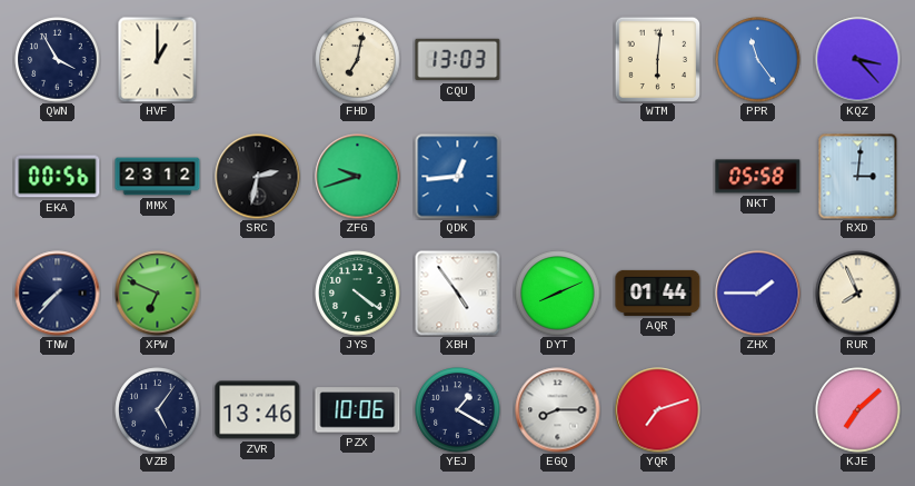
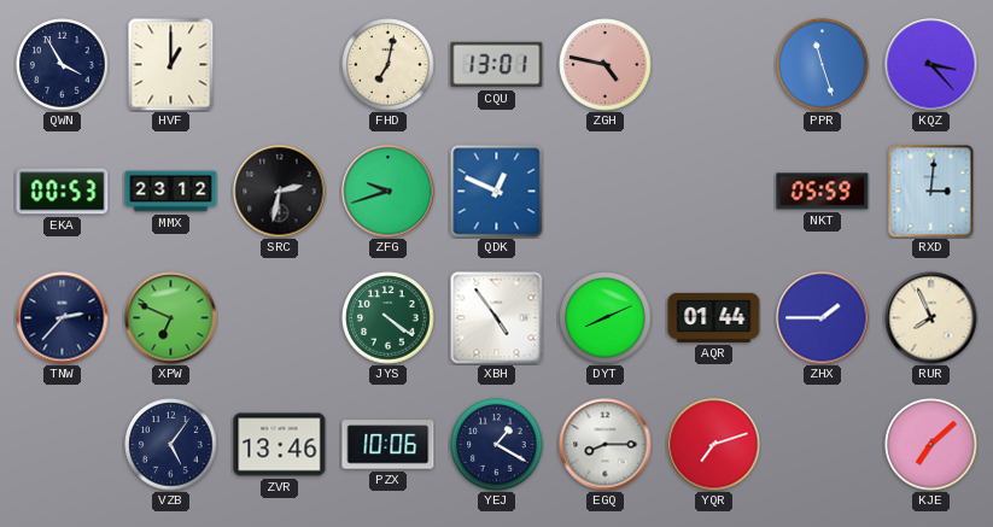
CQU: 13:03 -> 13:01
ZGH: none -> 4:47
WTM: 6:01 -> none
PPR: 11:24 -> 11:27
EKA: 00:56 -> 00:53
QDK: 12:44 -> 12:49
NKT: 05:58 -> 05:59
TNW: 7:37 -> 2:37
